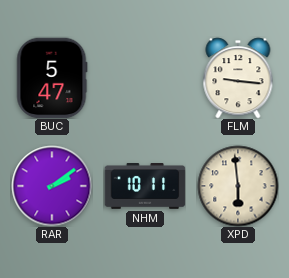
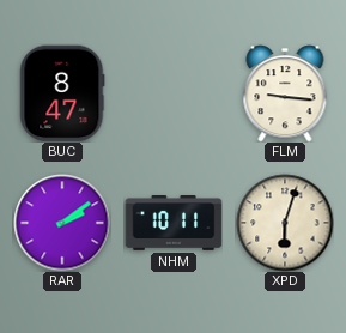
BUC: 5:47 -> 8:47
XPD: 5:59 -> 6:03
